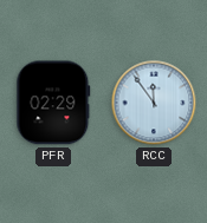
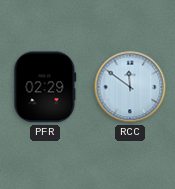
RCC: 11:54 -> 11:51
